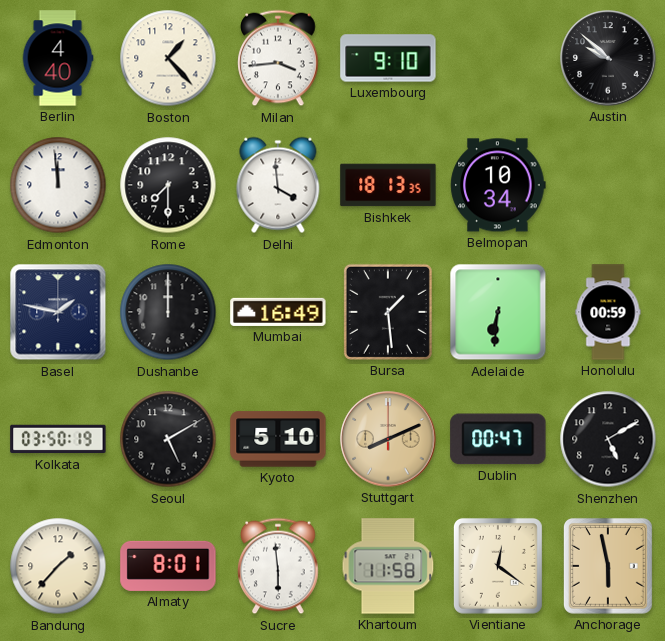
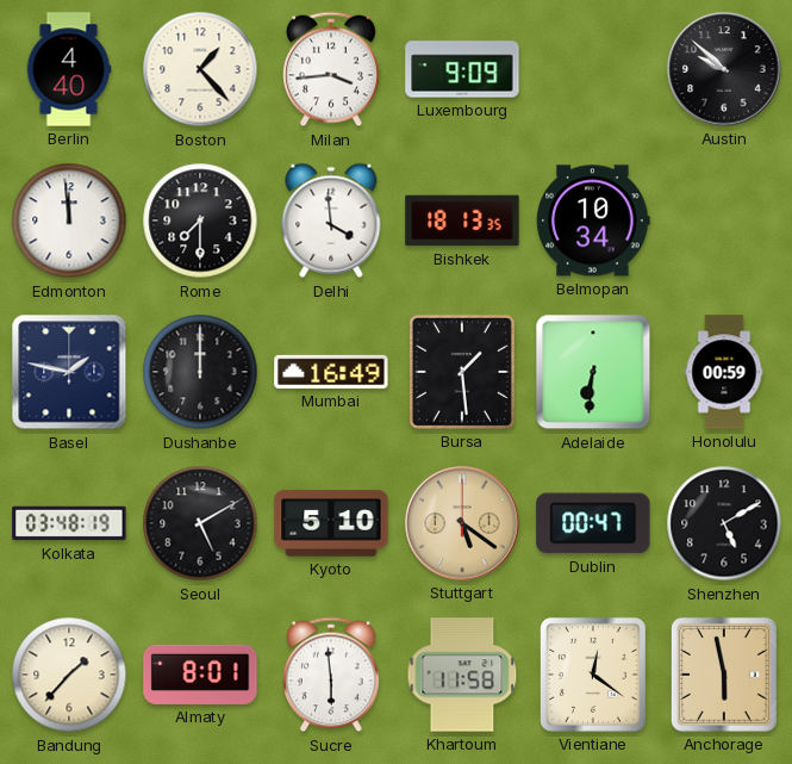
Luxembourg: 9:10 -> 9:09
Kolkata: 03:50 -> 03:48
Stuttgart: 8:11 -> 5:21
